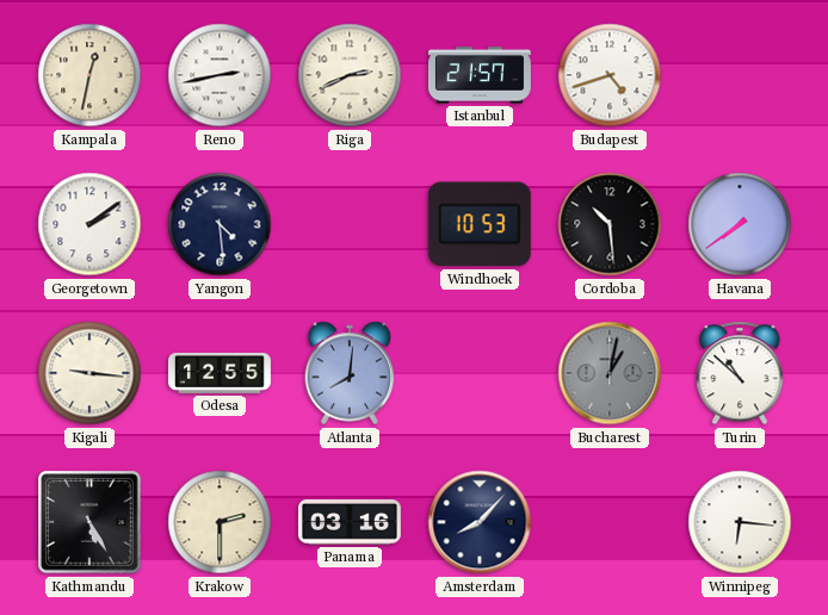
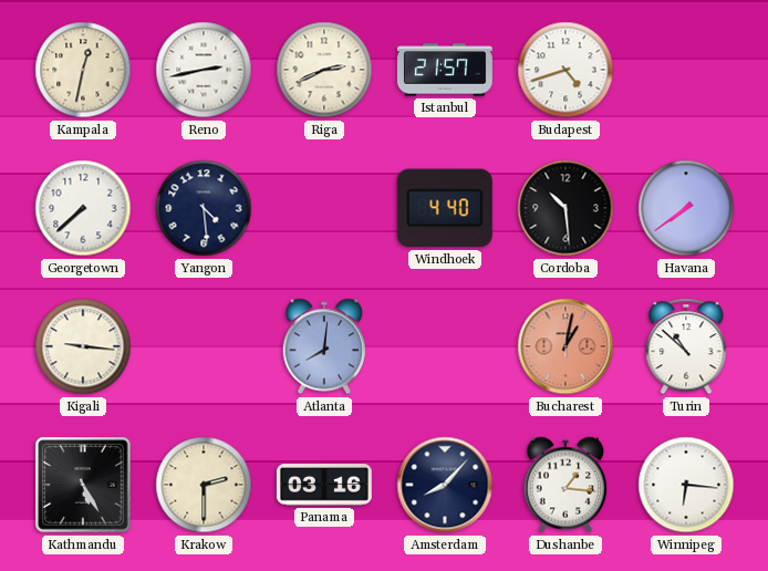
Georgetown: 2:09 -> 7:38
Windhoek: 10:53 -> 4:40
Odesa: 12:55 -> none
Bucharest dial: grey -> salmon
Dushanbe: none -> 1:16
